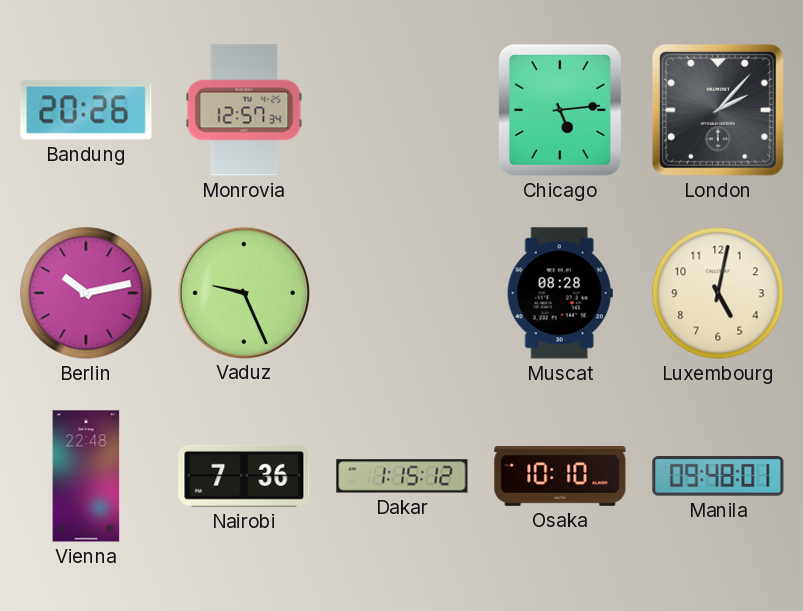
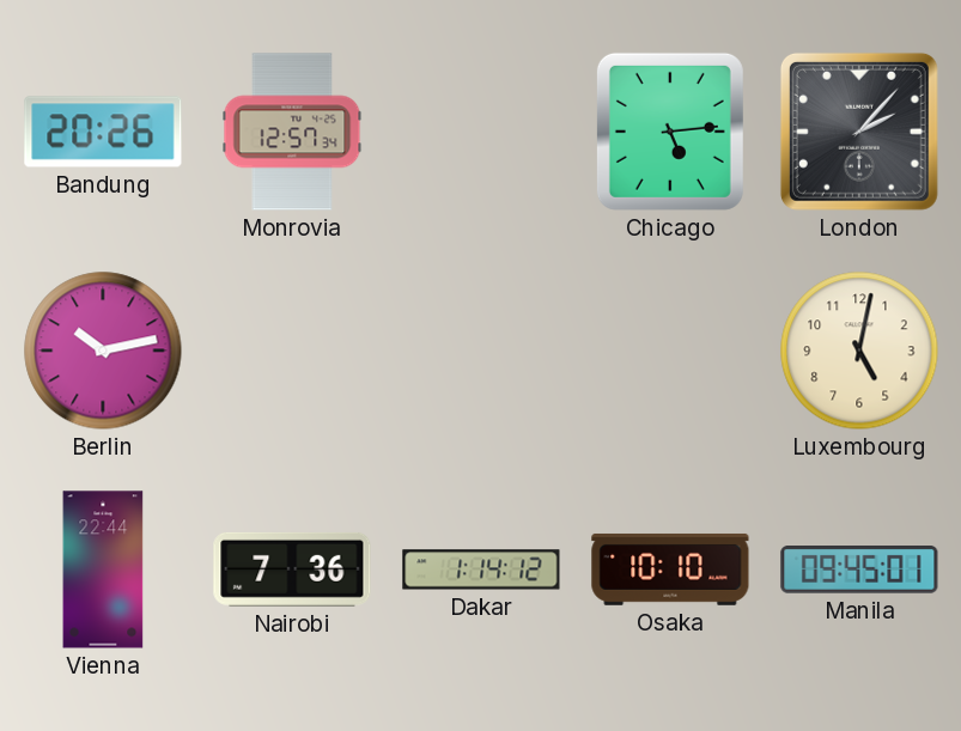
Vaduz: 9:26 -> none
Muscat: 08:28 -> none
Vienna: 22:48 -> 22:44
Dakar: 1:15 -> 1:14
Manila: 09:48 -> 09:45
